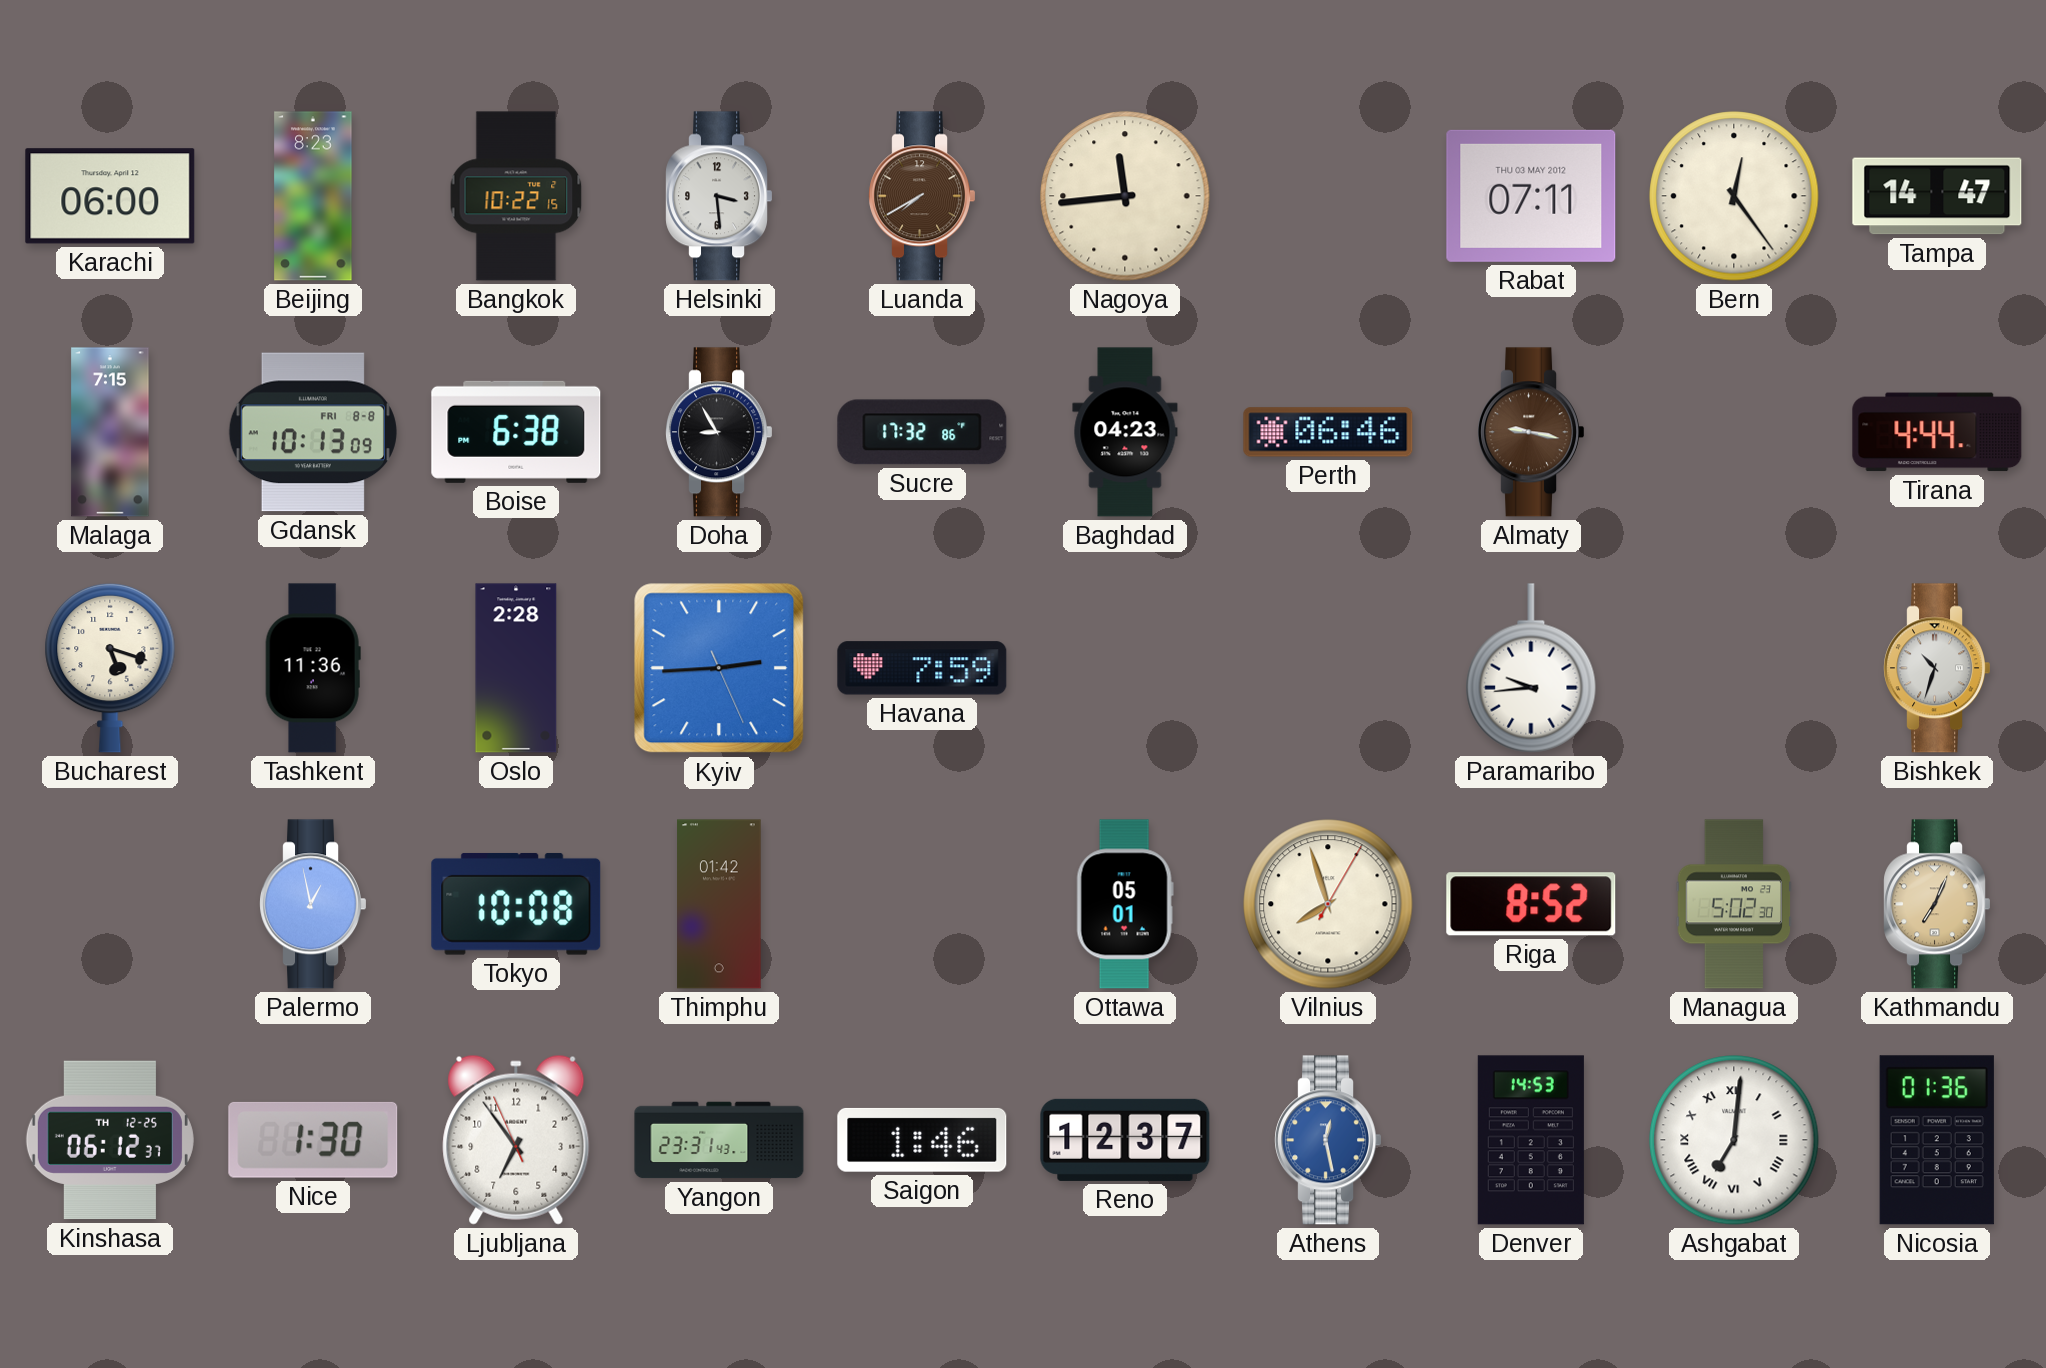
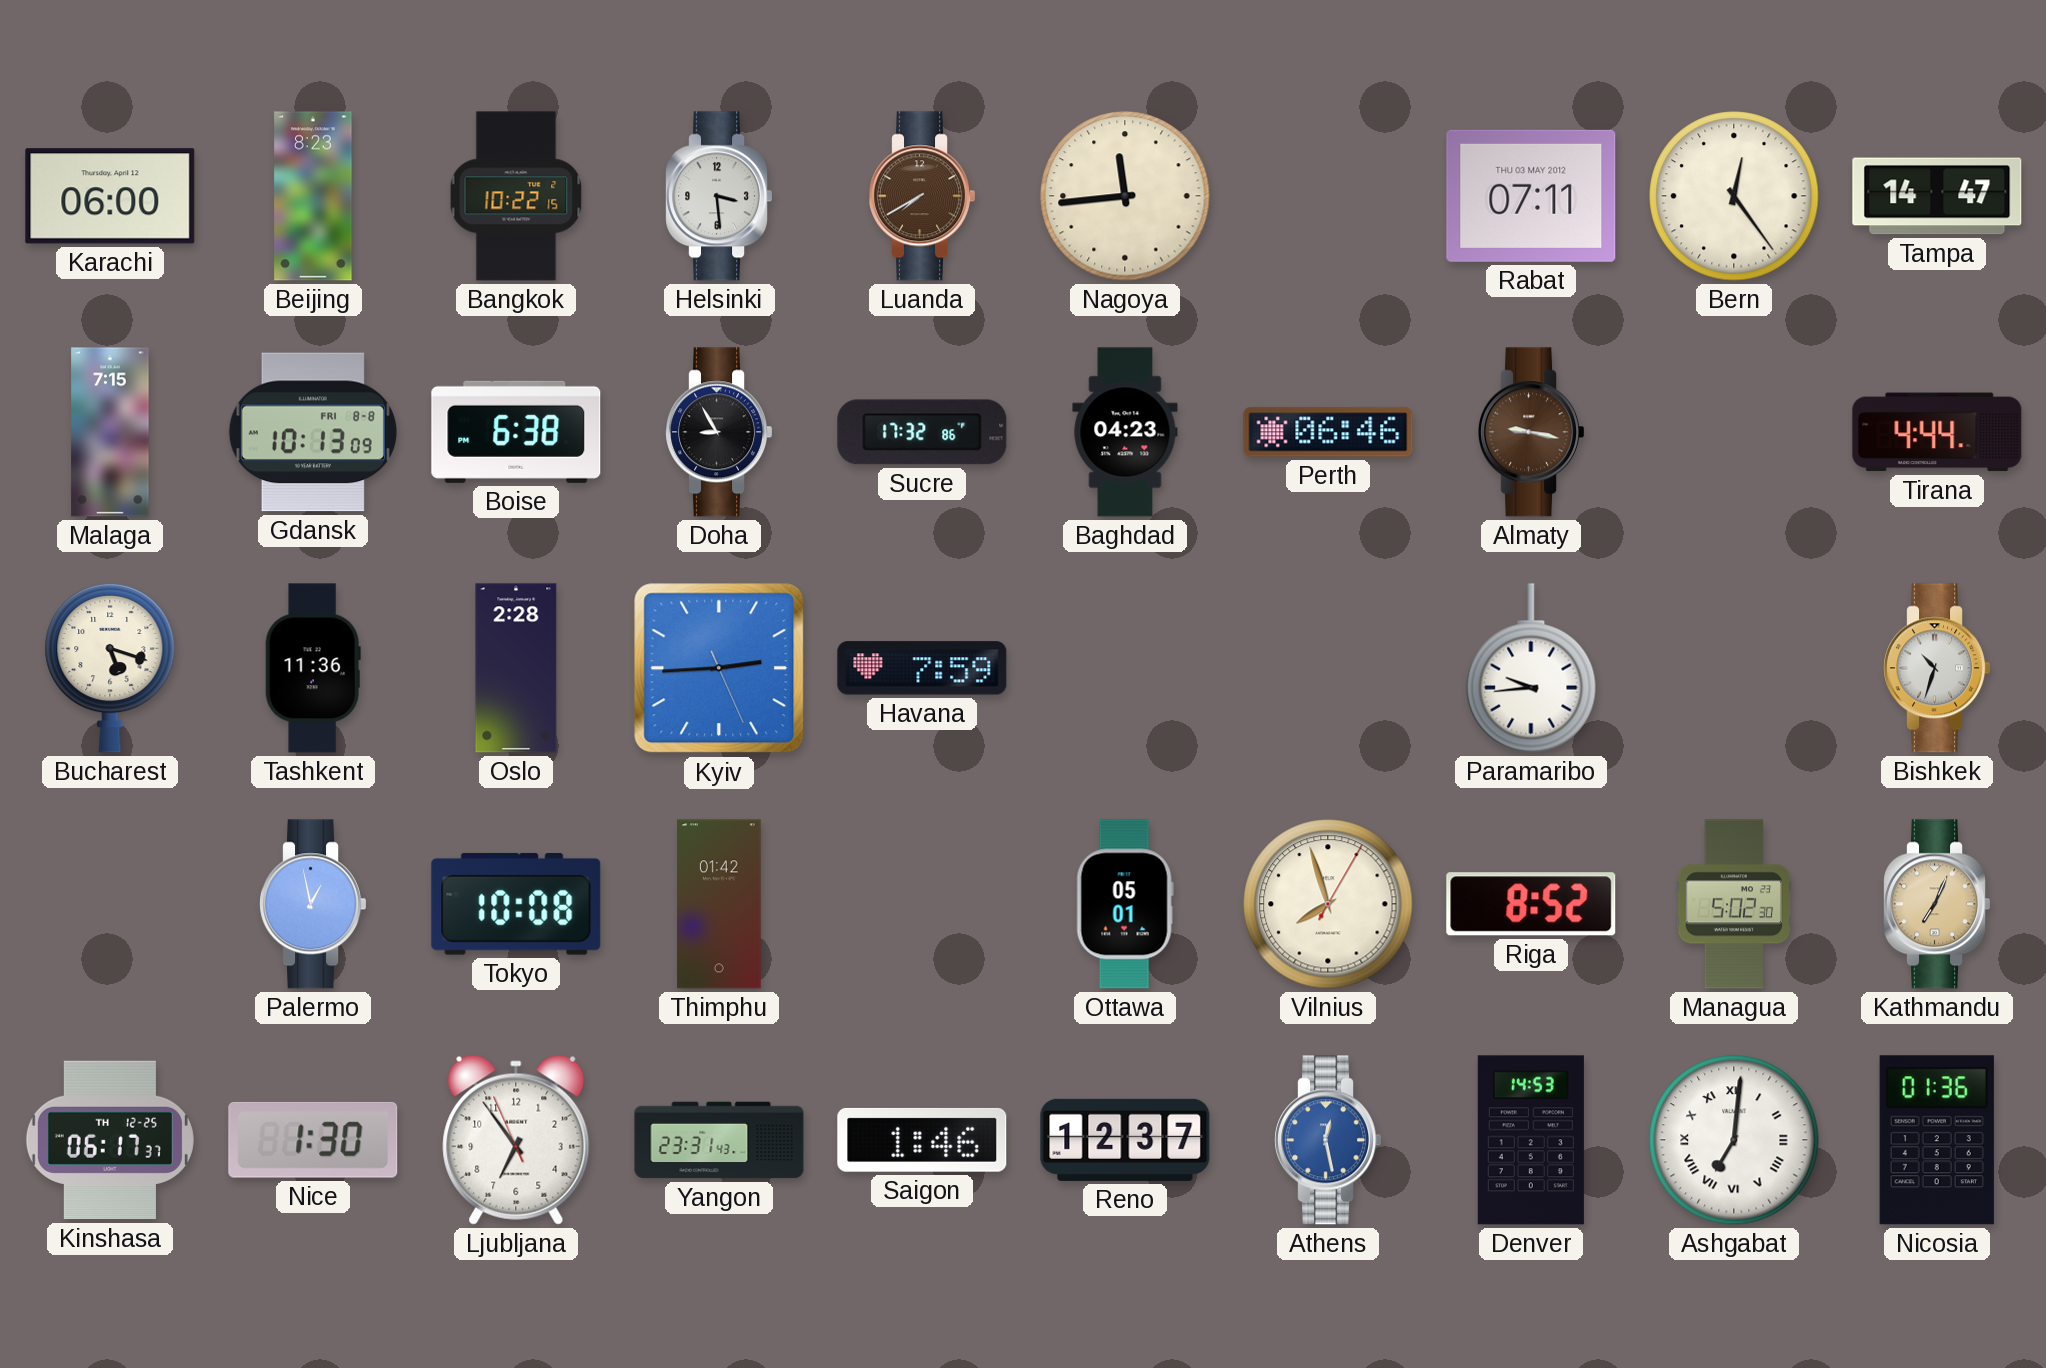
Kinshasa: 06:12 -> 06:17
